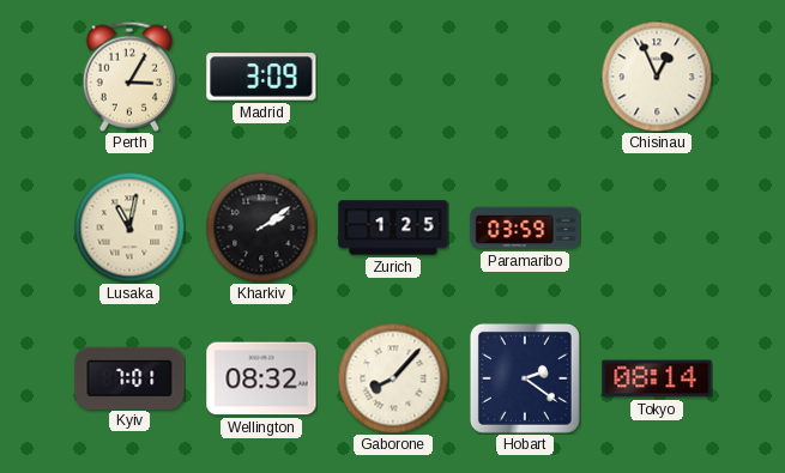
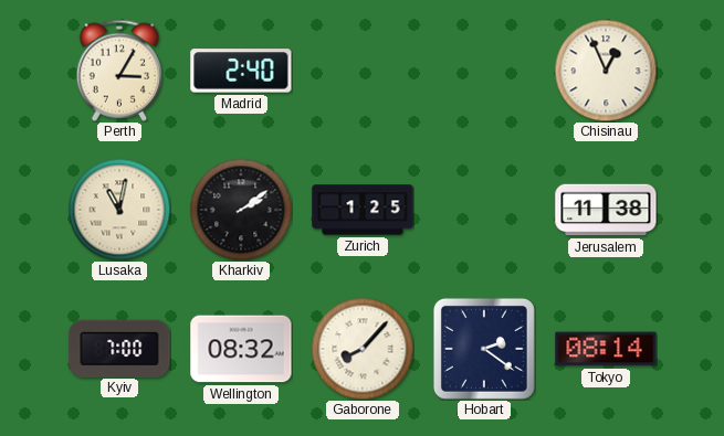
Madrid: 3:09 -> 2:40
Paramaribo: 03:59 -> none
Jerusalem: none -> 11:38
Kyiv: 7:01 -> 7:00
